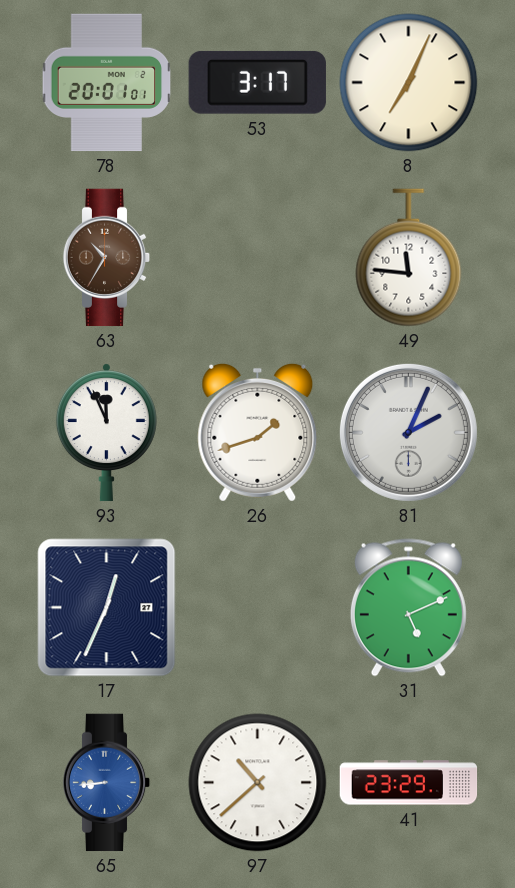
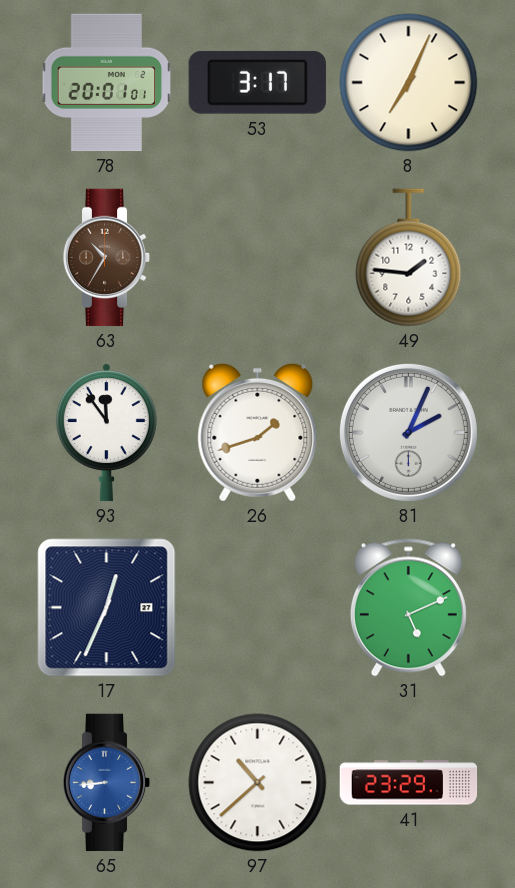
49: 11:46 -> 1:46
93: 11:56 -> 11:54
